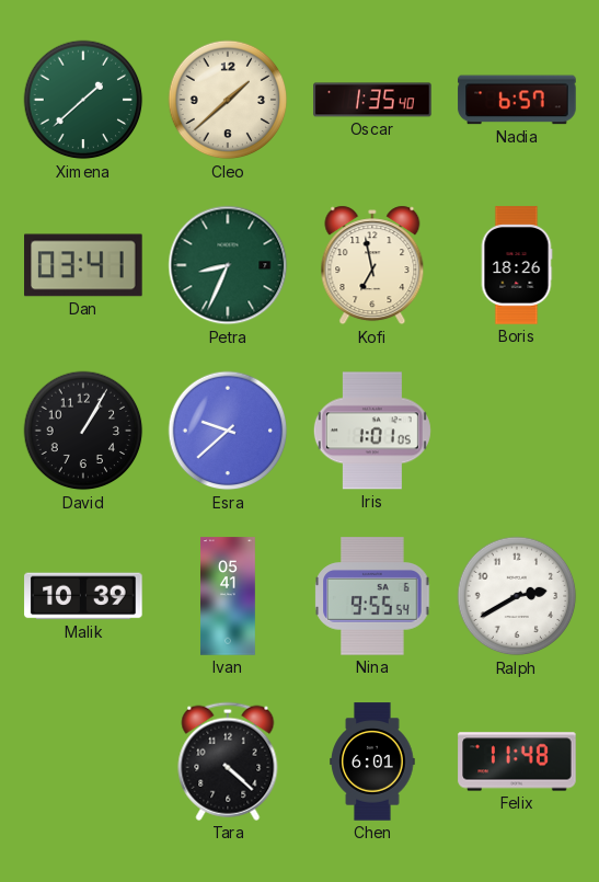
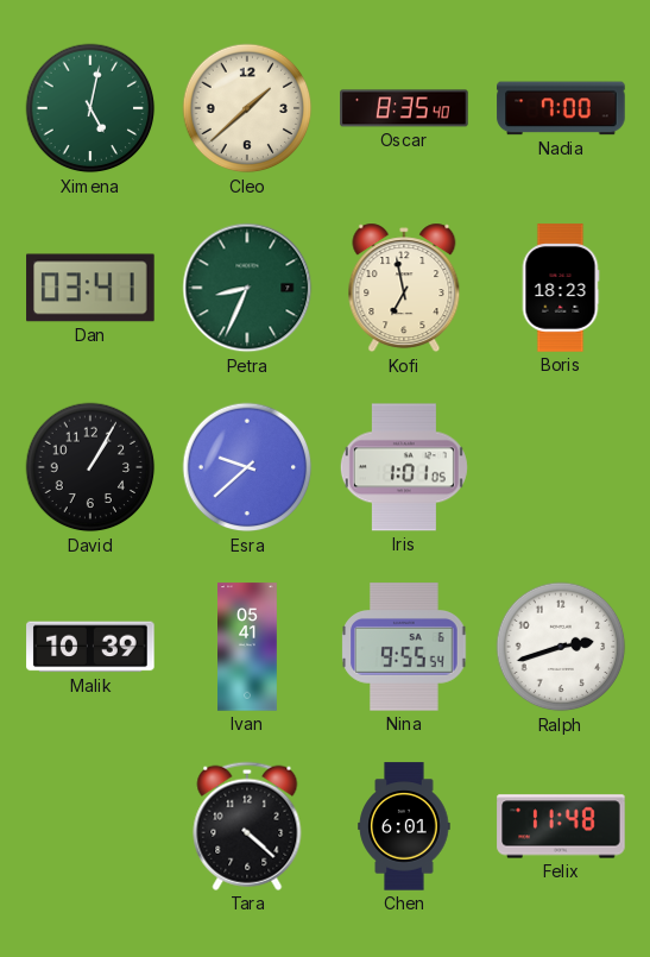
Ximena: 1:38 -> 5:02
Oscar: 1:35 -> 8:35
Nadia: 6:57 -> 7:00
Boris: 18:26 -> 18:23
Ralph: 2:40 -> 2:42
